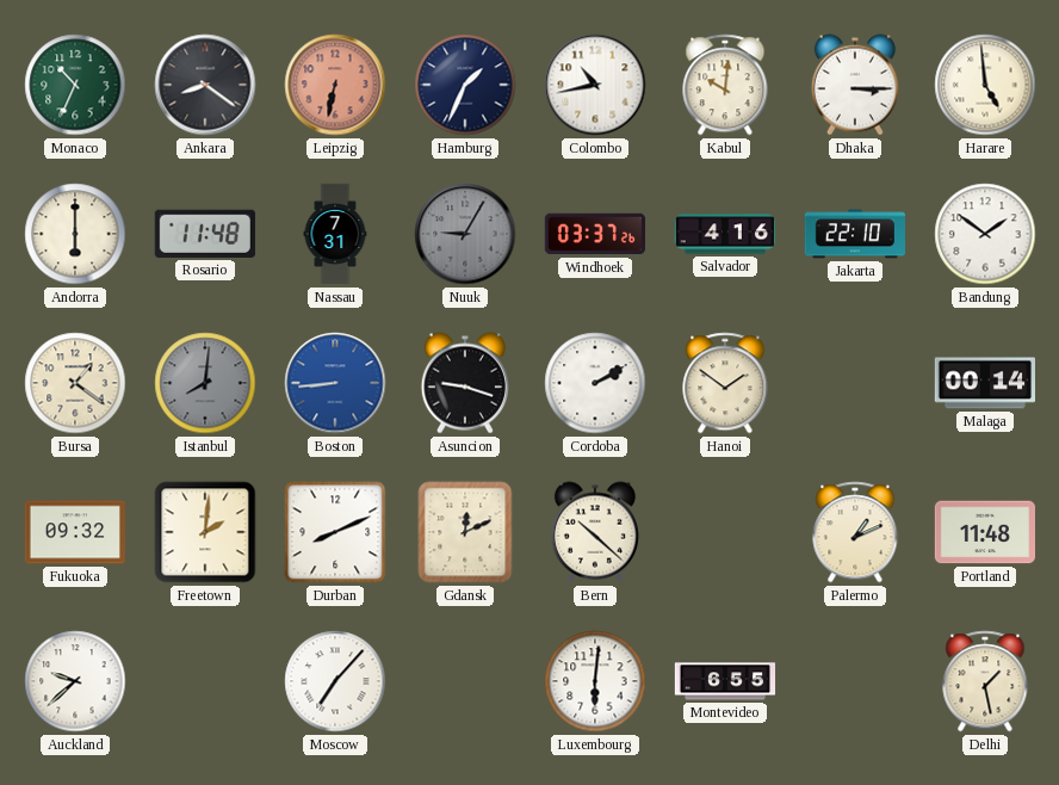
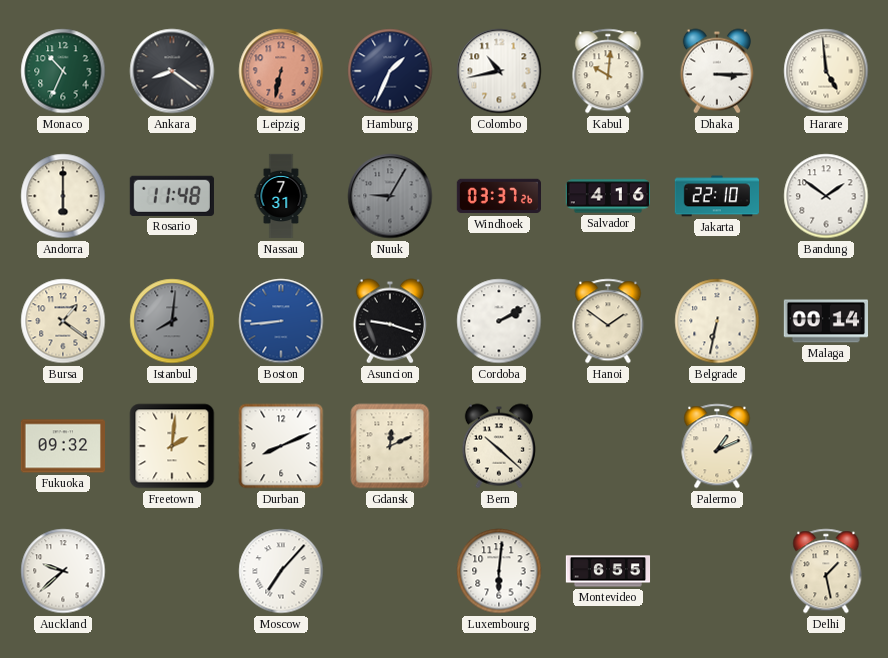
Belgrade: none -> 6:32
Portland: 11:48 -> none
